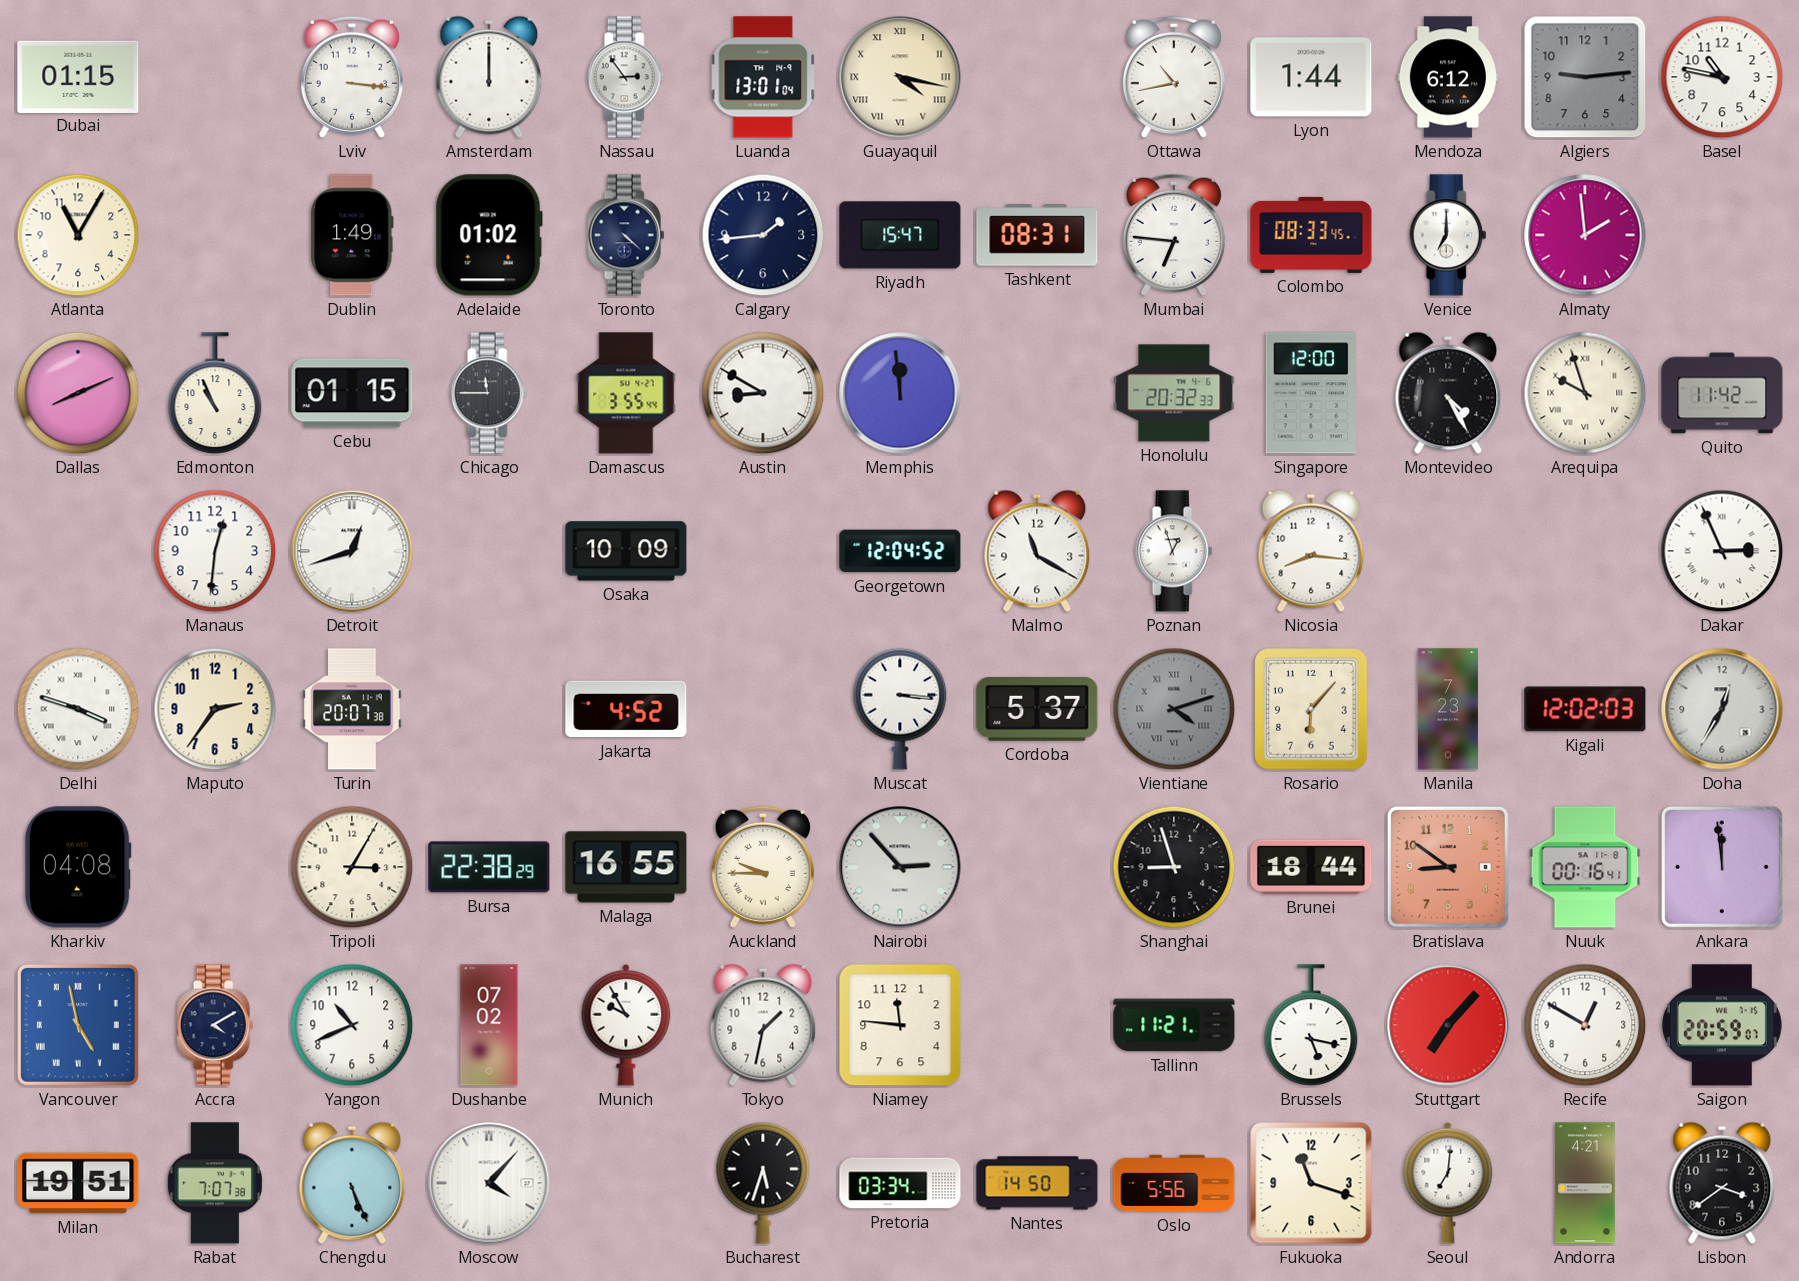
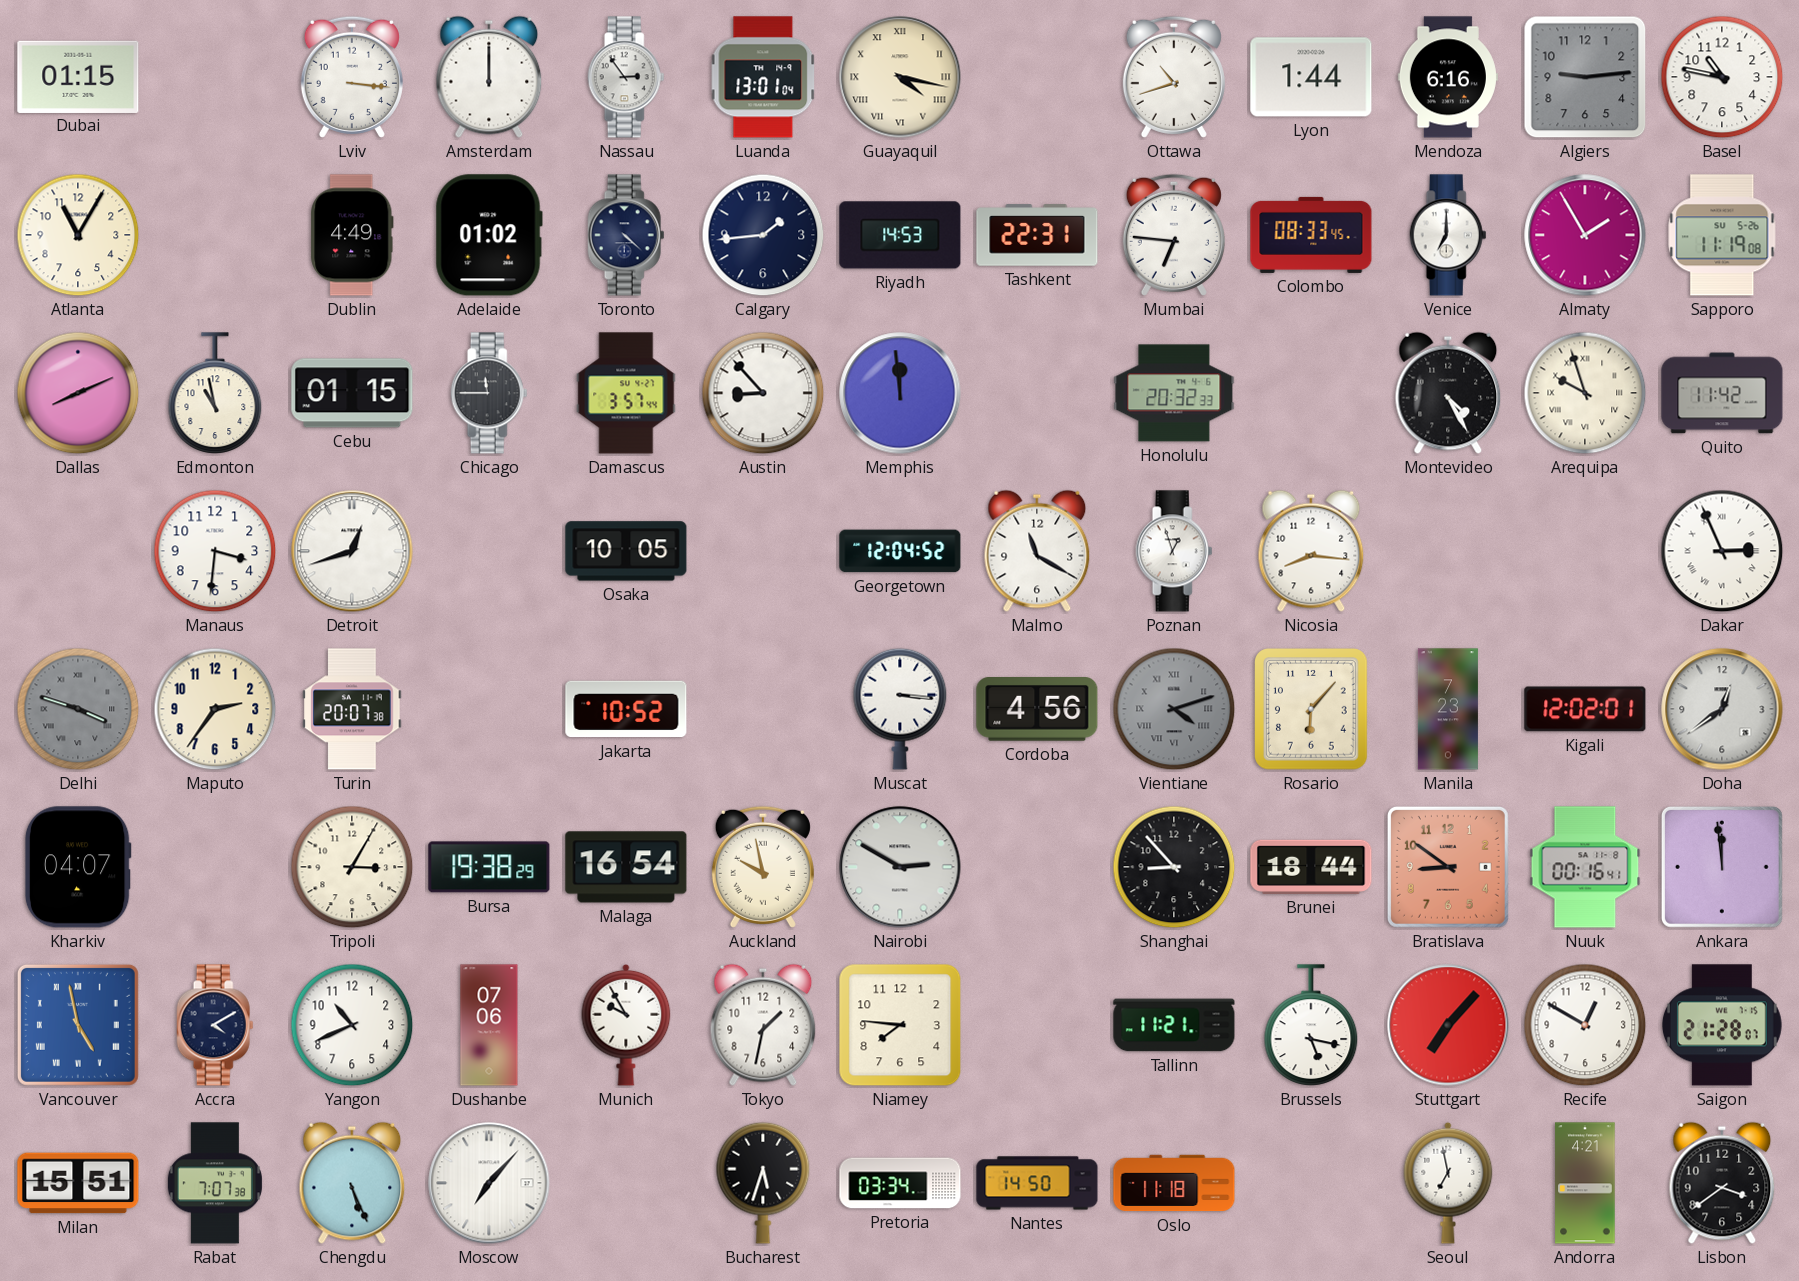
Ottawa: 10:43 -> 10:42
Mendoza: 6:12 -> 6:16
Dublin: 1:49 -> 4:49
Riyadh: 15:47 -> 14:53
Tashkent: 08:31 -> 22:31
Almaty: 1:59 -> 1:55
Sapporo: none -> 11:19
Edmonton: 10:56 -> 10:58
Damascus: 3:55 -> 3:57
Austin: 8:50 -> 8:53
Singapore: 12:00 -> none
Manaus: 12:31 -> 3:31
Osaka: 10:09 -> 10:05
Delhi dial: white -> grey
Jakarta: 4:52 -> 10:52
Cordoba: 5:37 -> 4:56
Kigali: 12:02:03 -> 12:02:01
Doha: 12:35 -> 12:39
Kharkiv: 04:08 -> 04:07
Bursa: 22:38 -> 19:38
Malaga: 16:55 -> 16:54
Auckland: 9:45 -> 9:58
Nairobi: 2:53 -> 2:50
Shanghai: 8:57 -> 8:53
Dushanbe: 07:02 -> 07:06
Niamey: 11:46 -> 7:46
Saigon: 20:59 -> 21:28
Milan: 19:51 -> 15:51
Moscow: 4:07 -> 7:07
Oslo: 5:56 -> 11:18
Fukuoka: 11:18 -> none
Seoul: 7:01 -> 6:58
